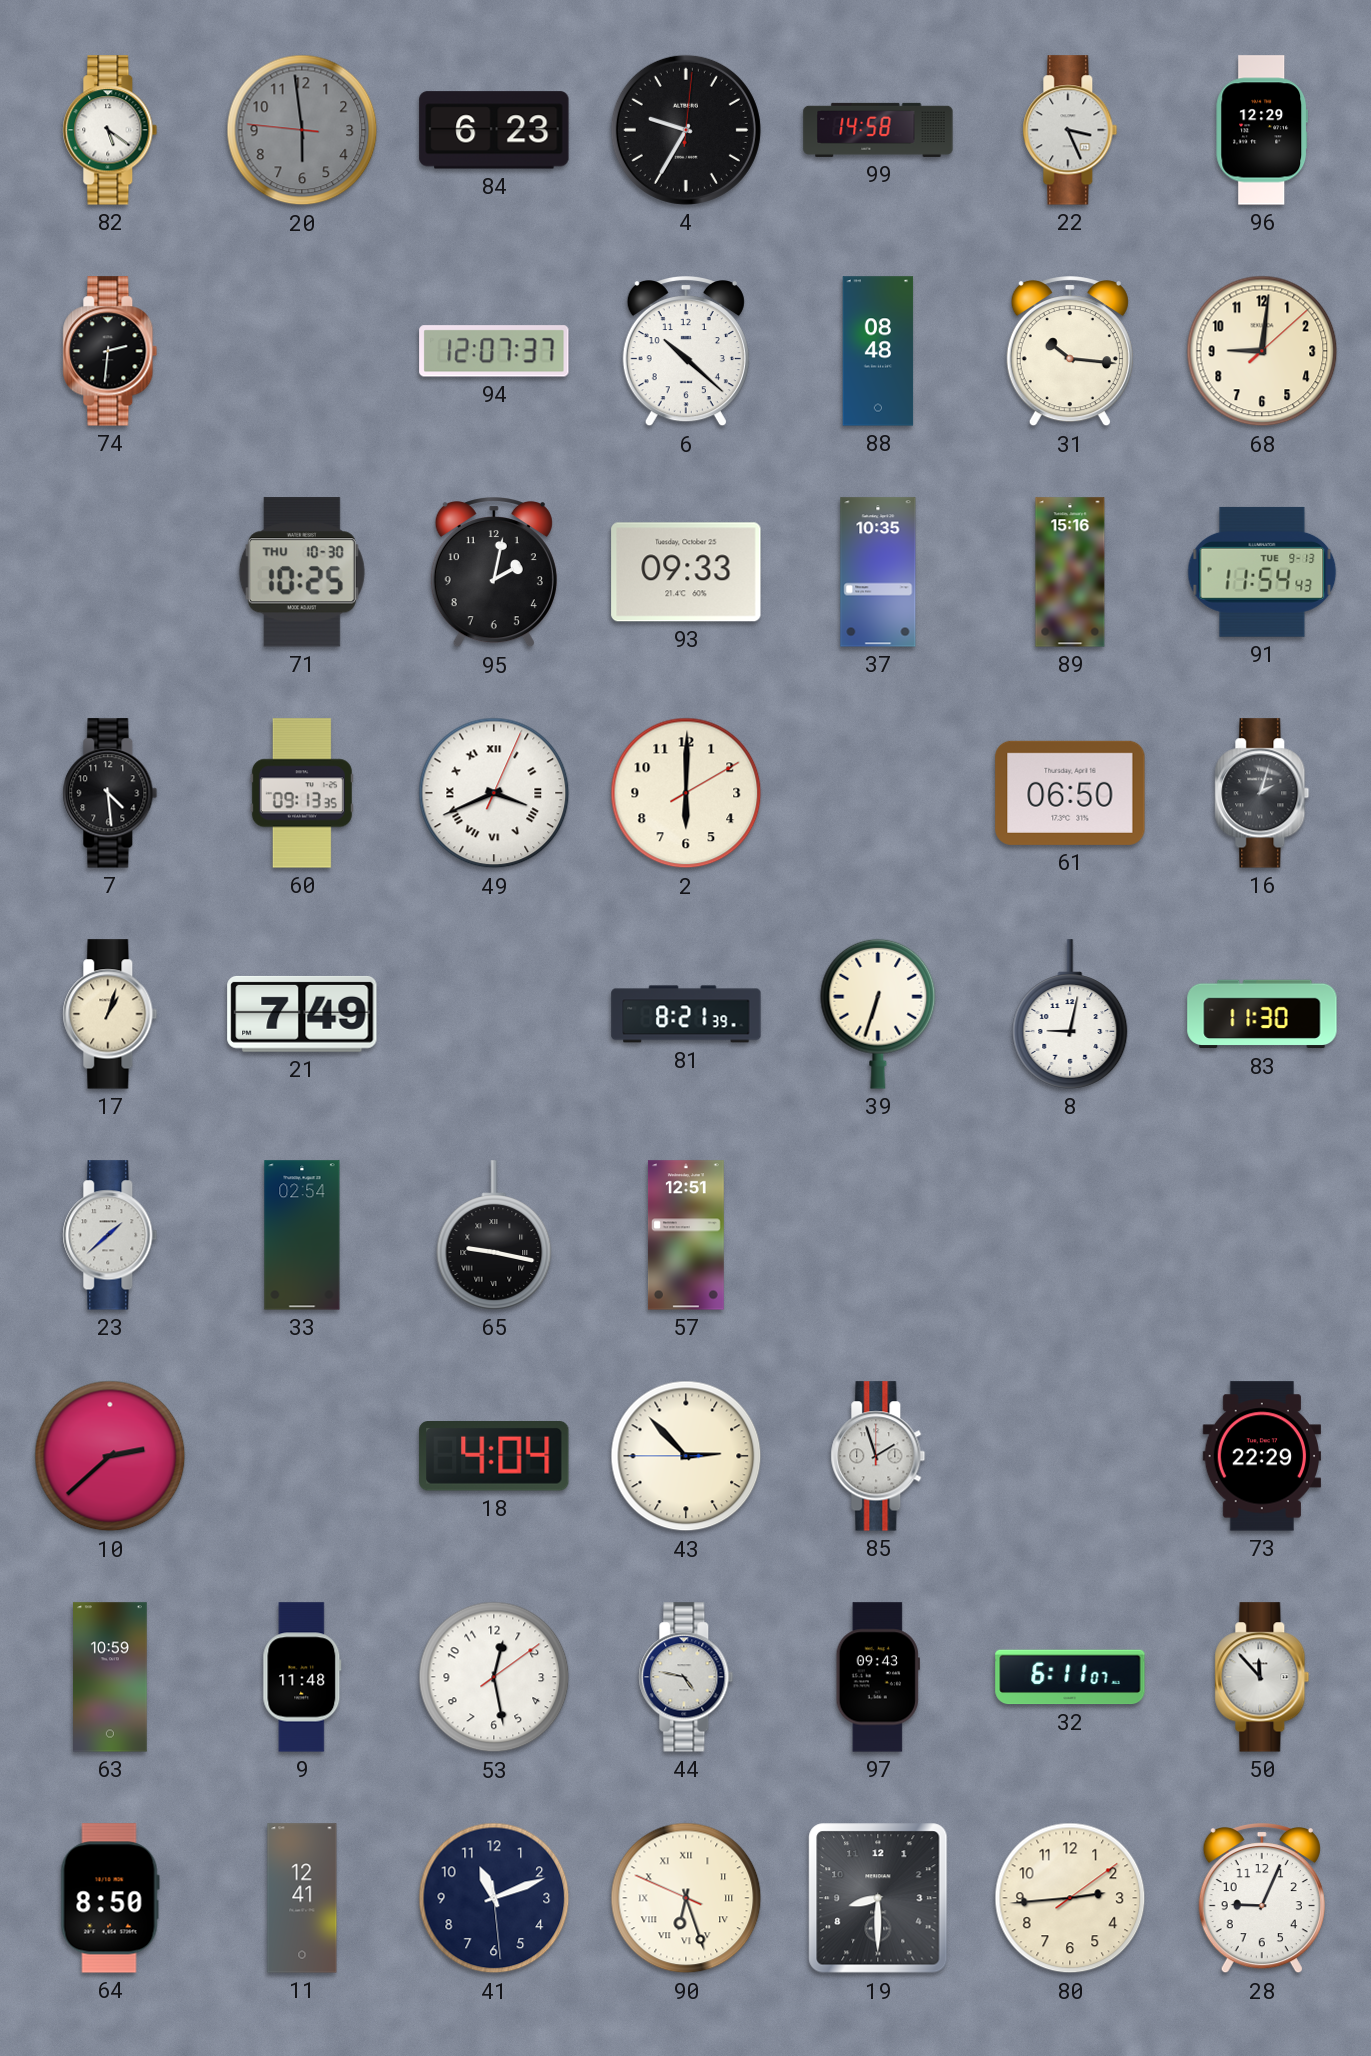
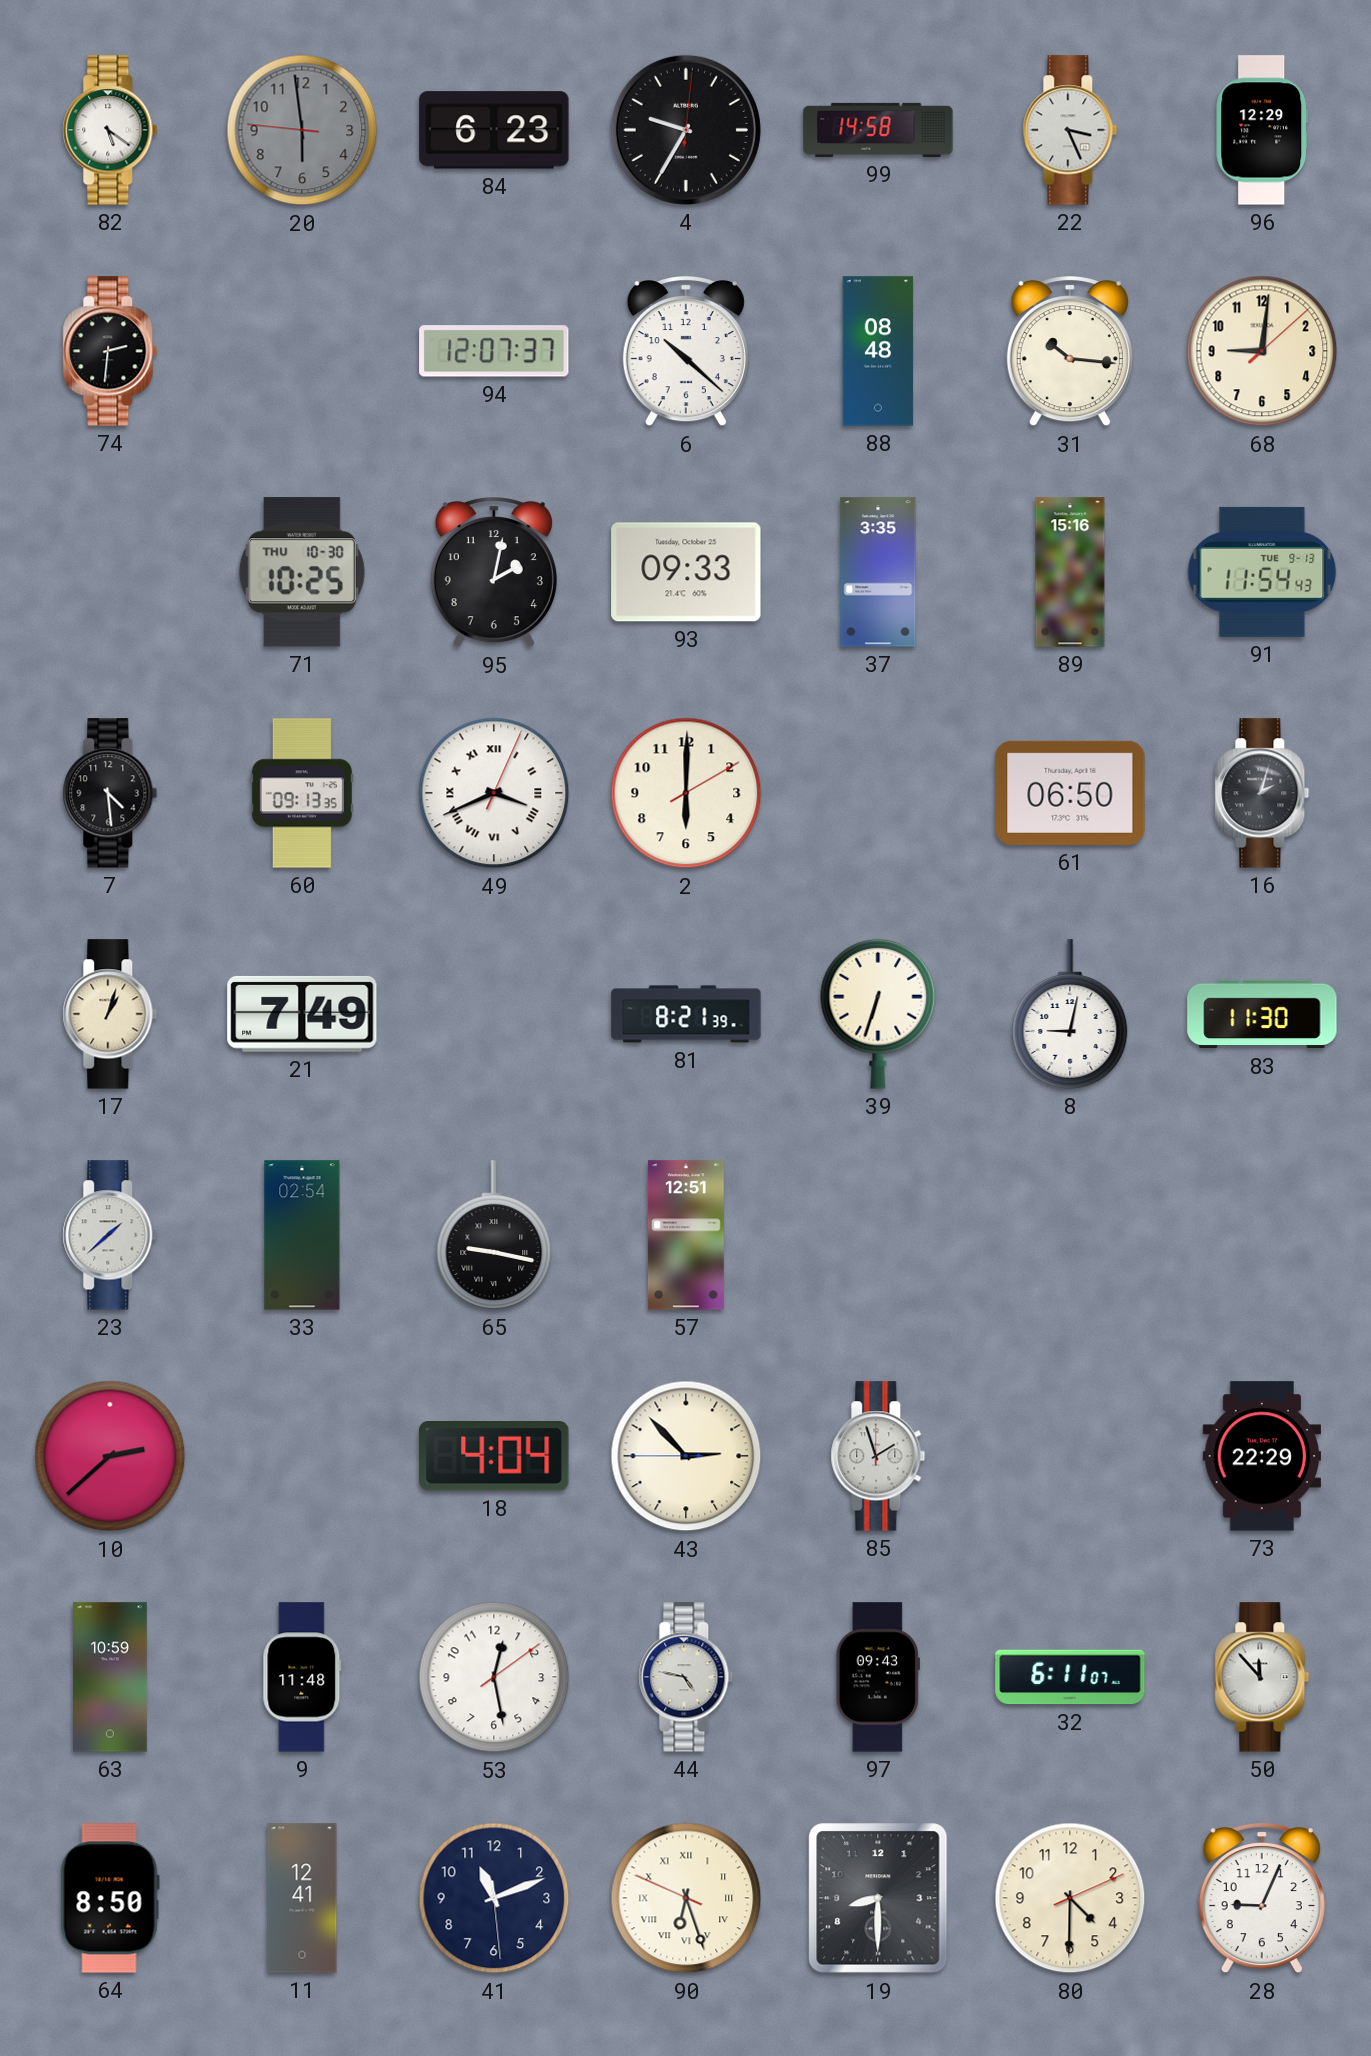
37: 10:35 -> 3:35
80: 2:44 -> 4:30
